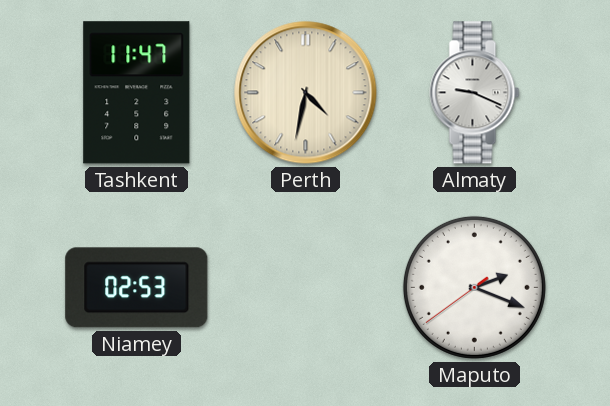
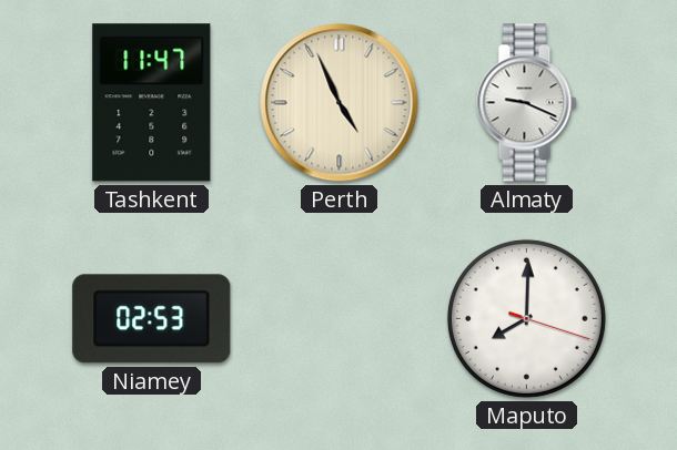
Perth: 4:32 -> 4:56
Maputo: 2:18 -> 8:00
